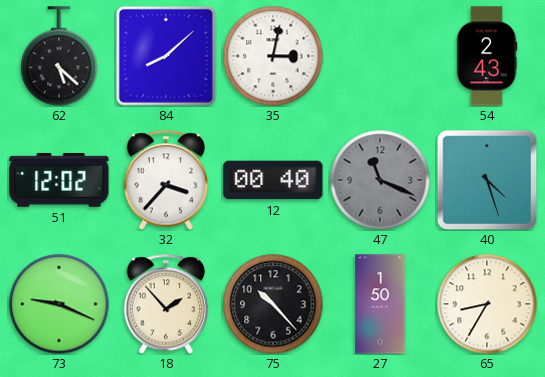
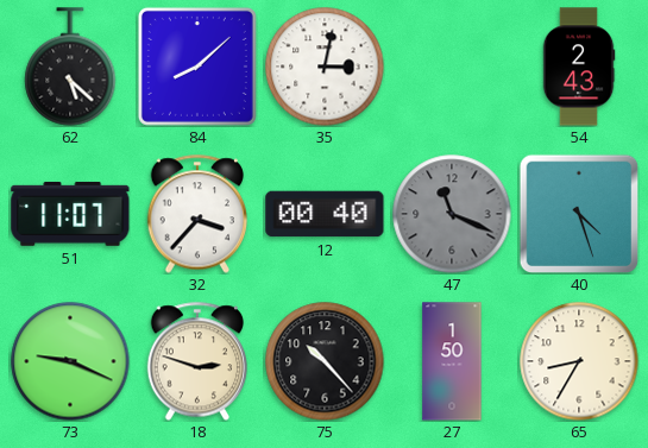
51: 12:02 -> 11:07
18: 1:53 -> 2:48
